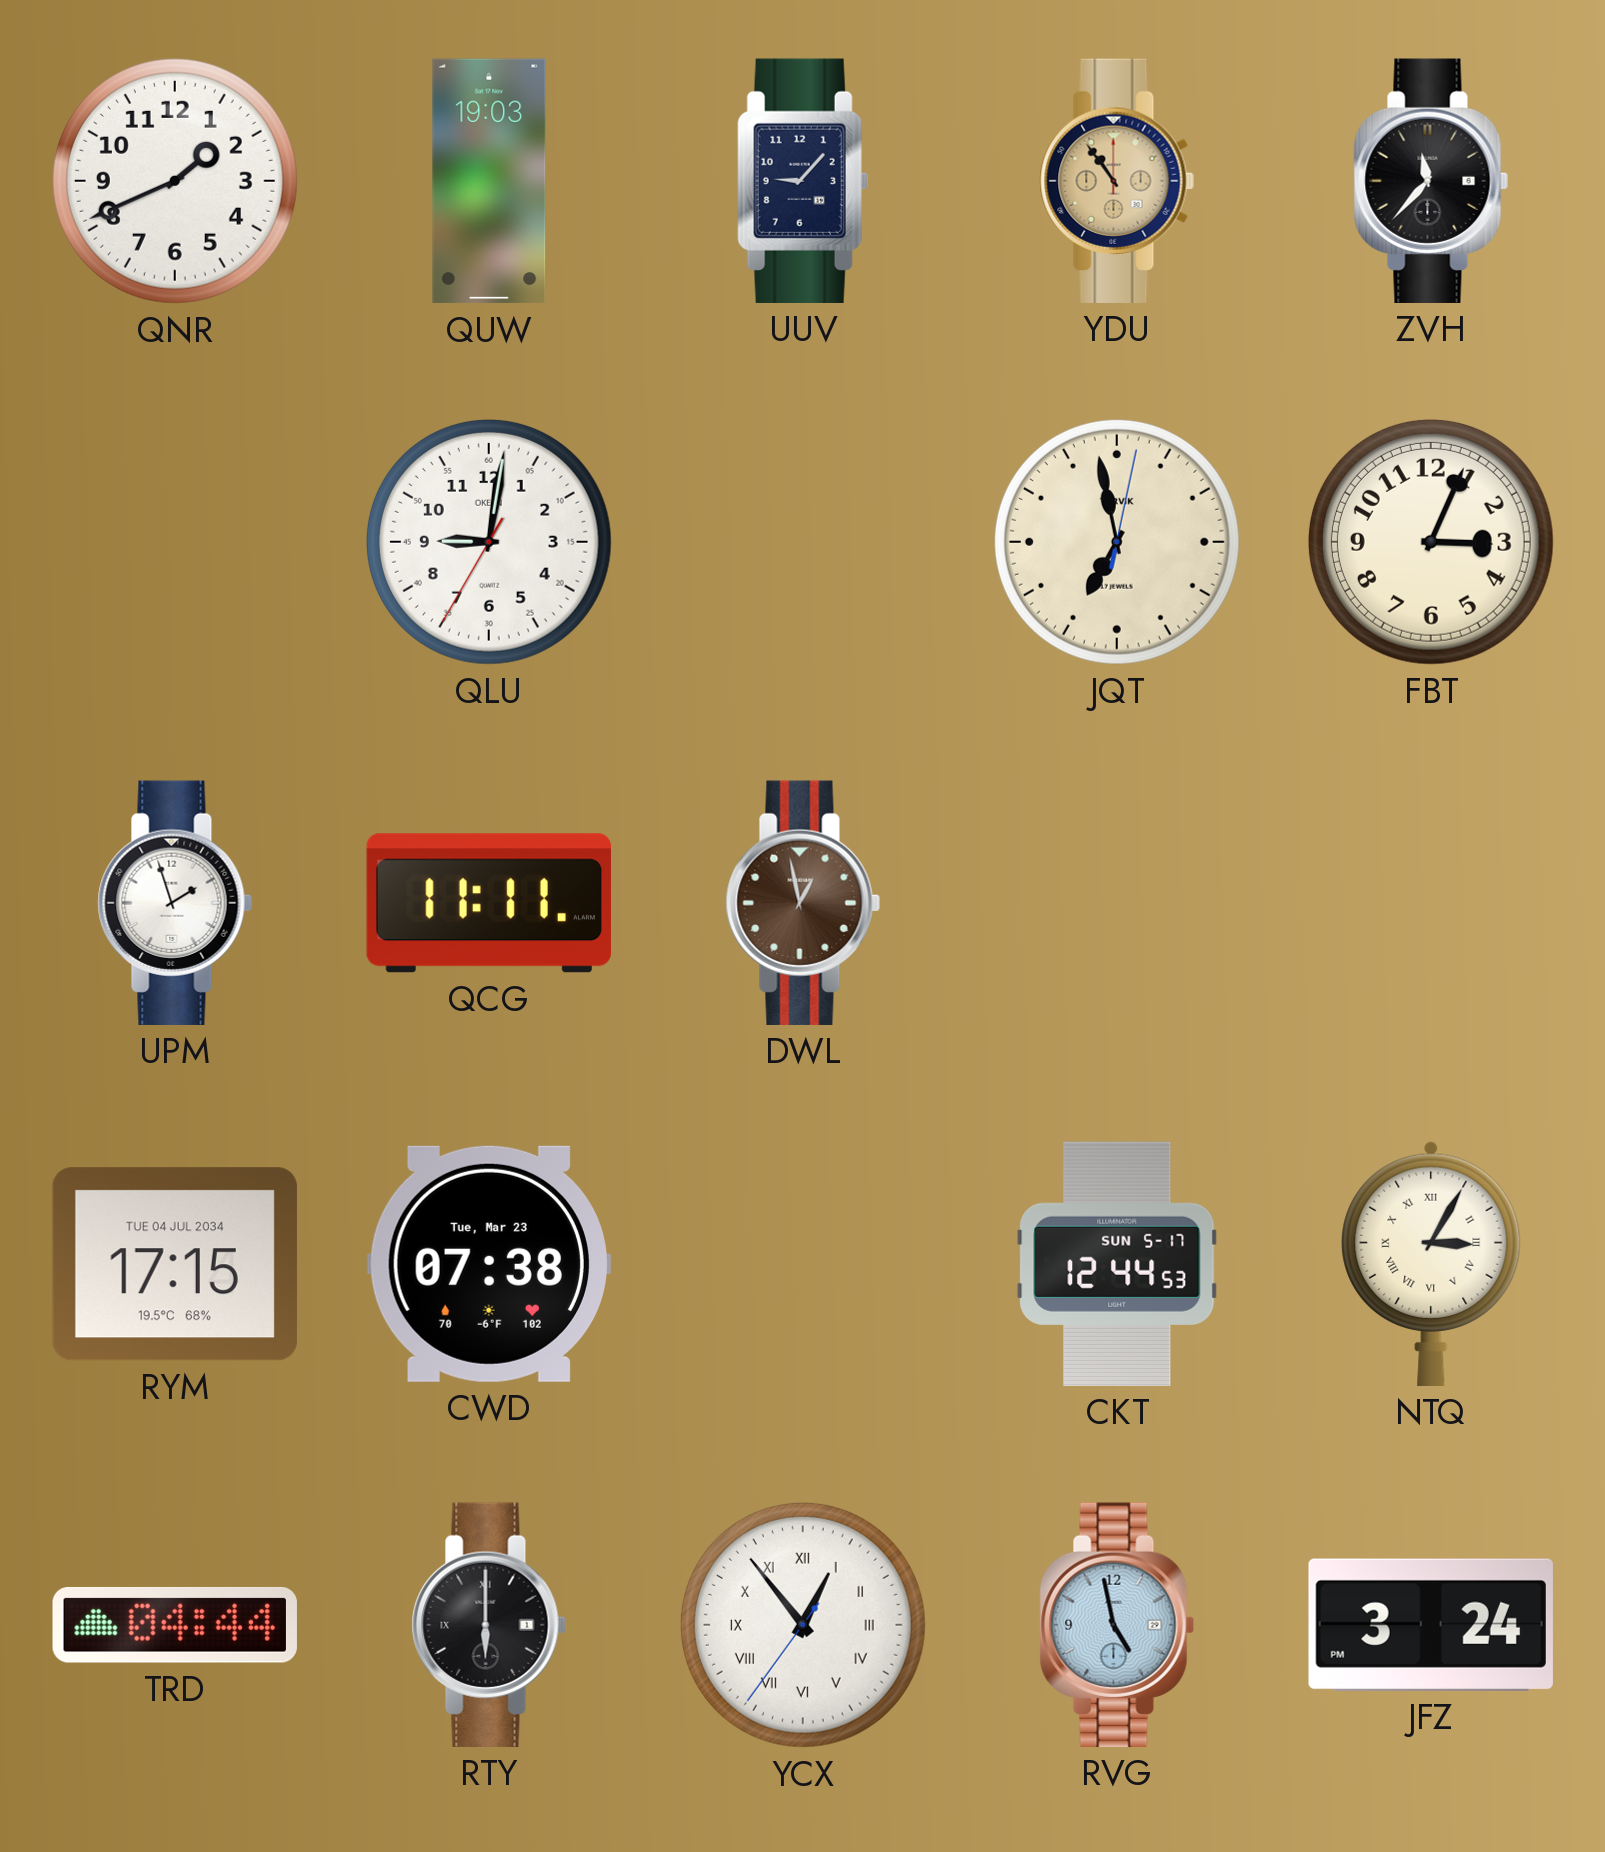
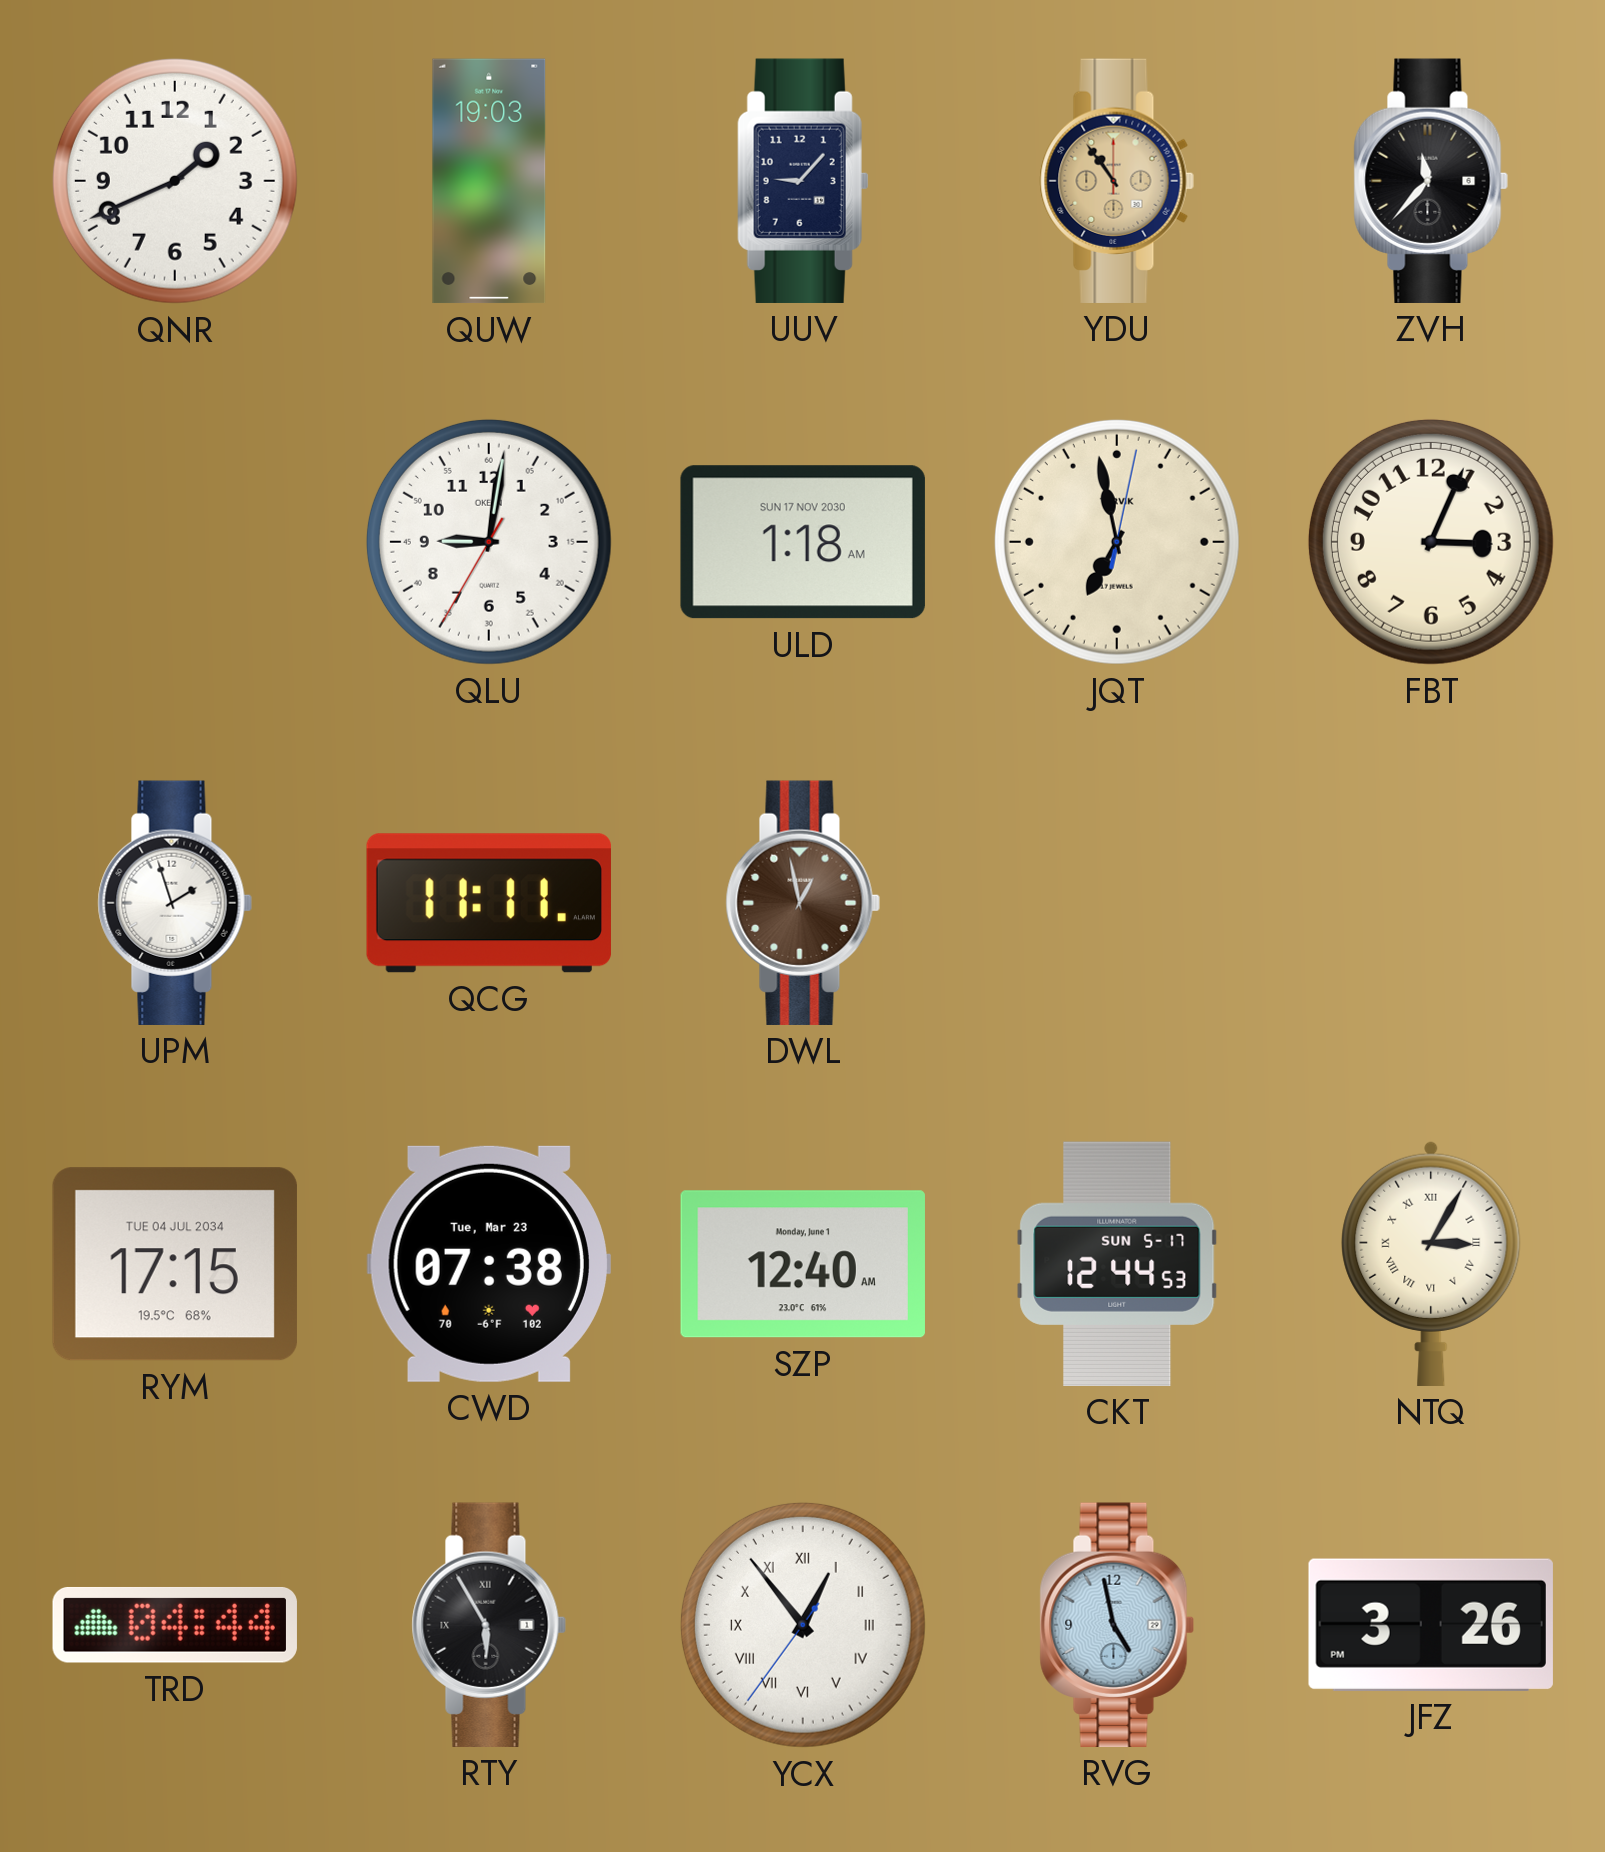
ULD: none -> 1:18
SZP: none -> 12:40
RTY: 6:00 -> 5:55
JFZ: 3:24 -> 3:26
